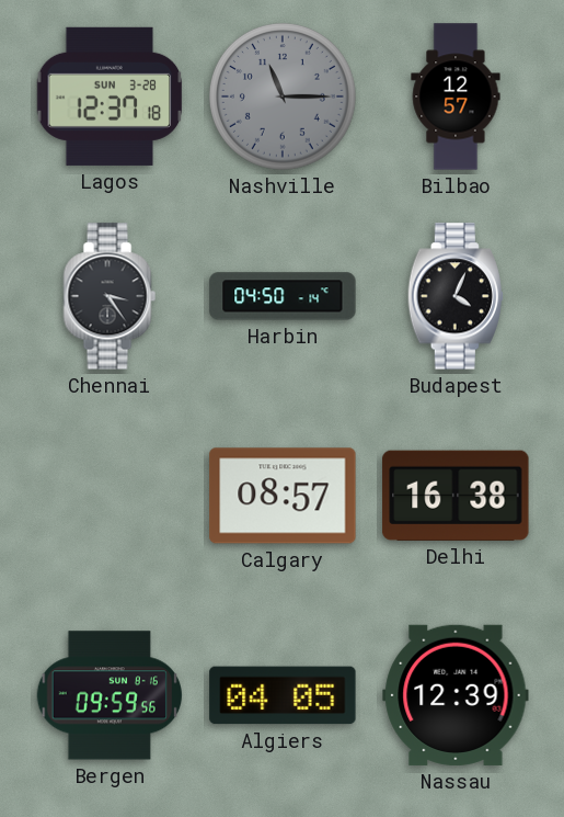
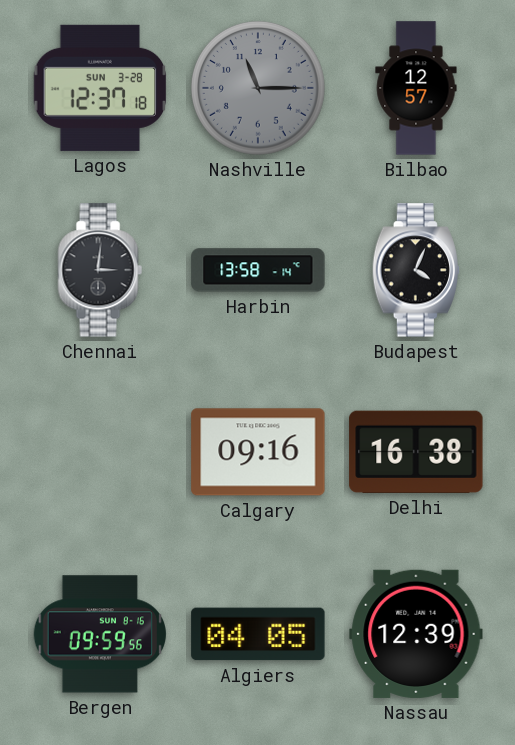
Chennai: 3:24 -> 3:01
Harbin: 04:50 -> 13:58
Calgary: 08:57 -> 09:16
